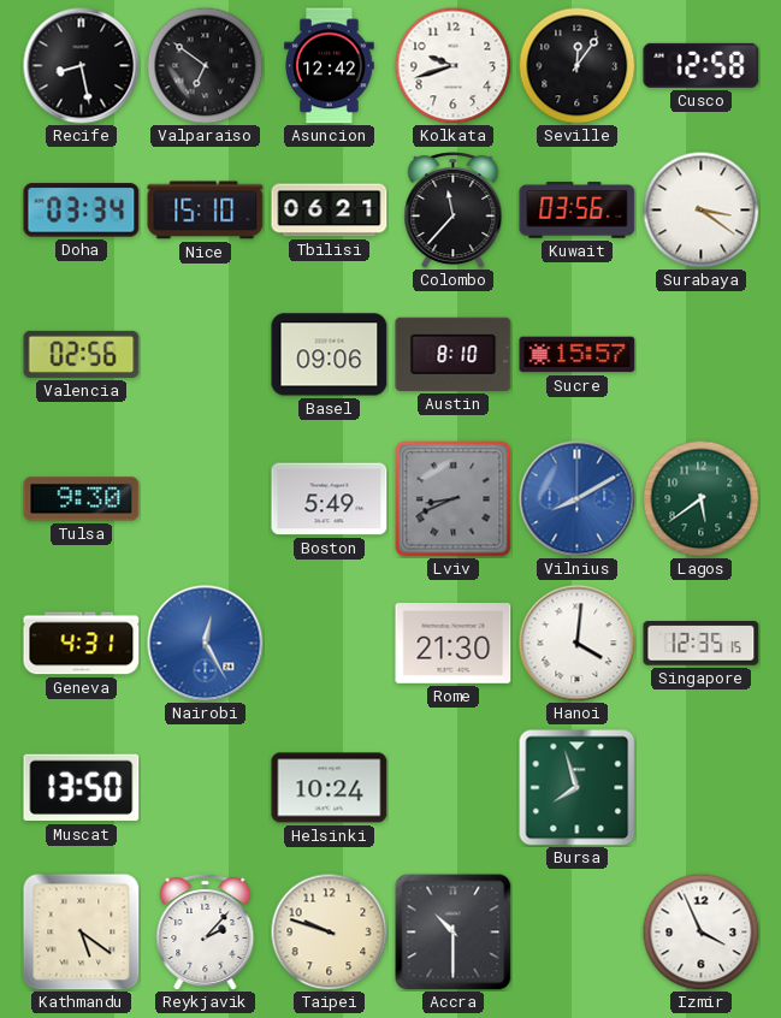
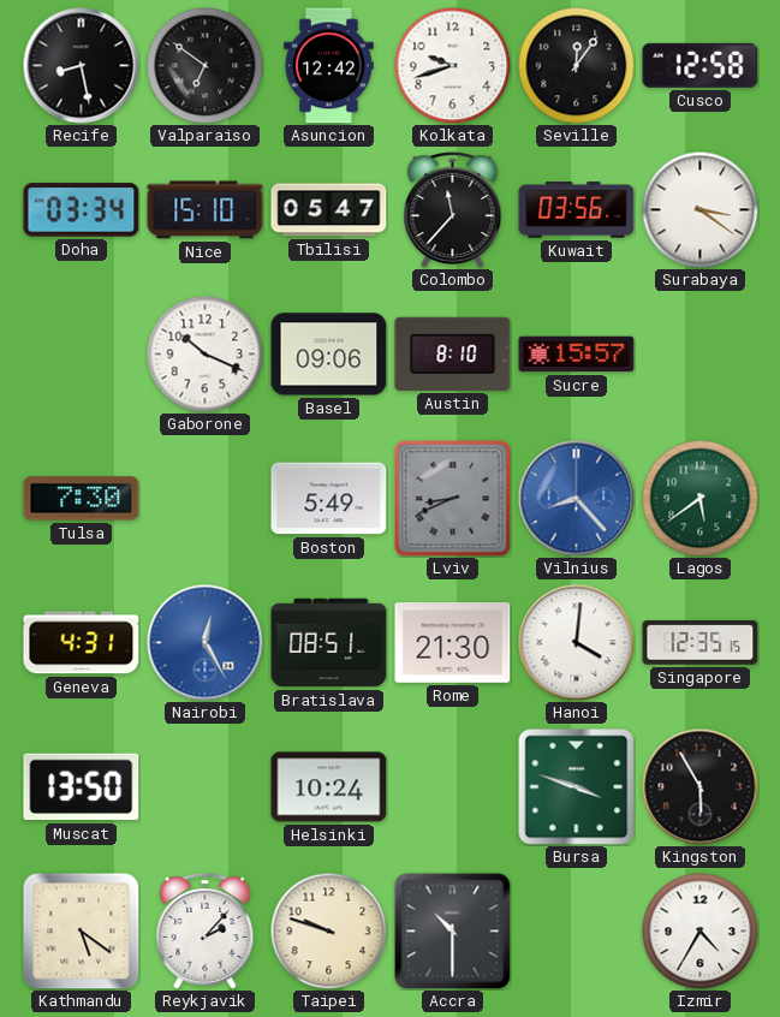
Tbilisi: 06:21 -> 05:47
Valencia: 02:56 -> none
Gaborone: none -> 10:19
Tulsa: 9:30 -> 7:30
Vilnius: 8:10 -> 8:23
Bratislava: none -> 08:51
Bursa: 7:57 -> 3:48
Kingston: none -> 5:55
Izmir: 3:56 -> 4:35
